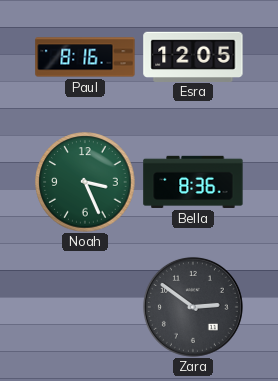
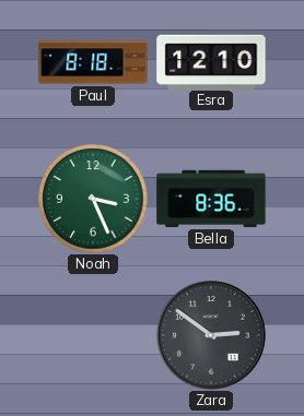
Paul: 8:16 -> 8:18
Esra: 12:05 -> 12:10
